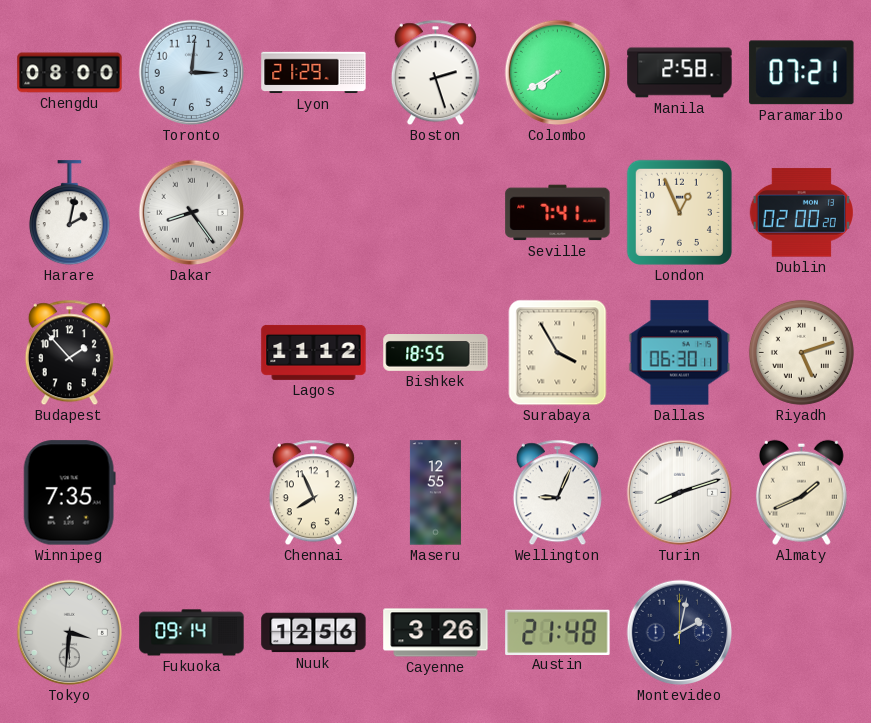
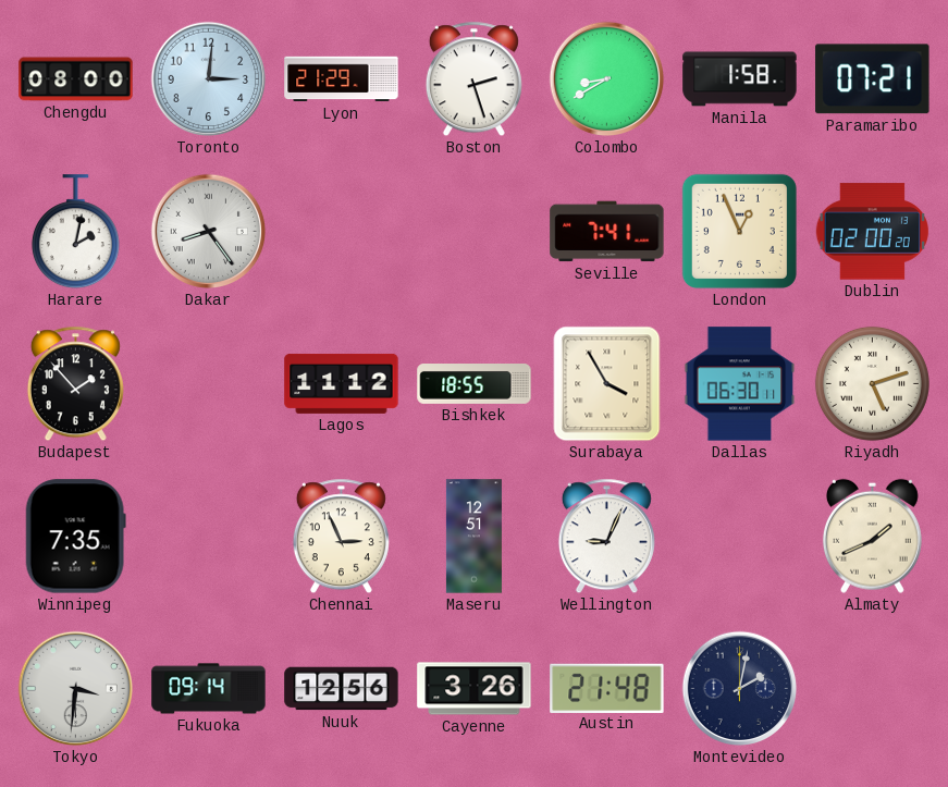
Colombo: 7:40 -> 8:40
Manila: 2:58 -> 1:58
Chennai: 7:56 -> 2:56
Maseru: 12:55 -> 12:51
Turin: 8:12 -> none
